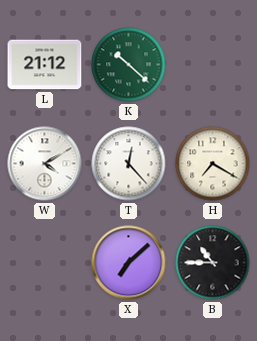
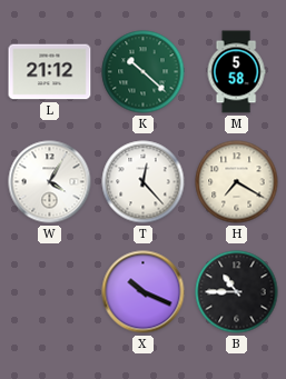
M: none -> 5:58
W: 4:10 -> 4:05
X: 7:08 -> 10:19
